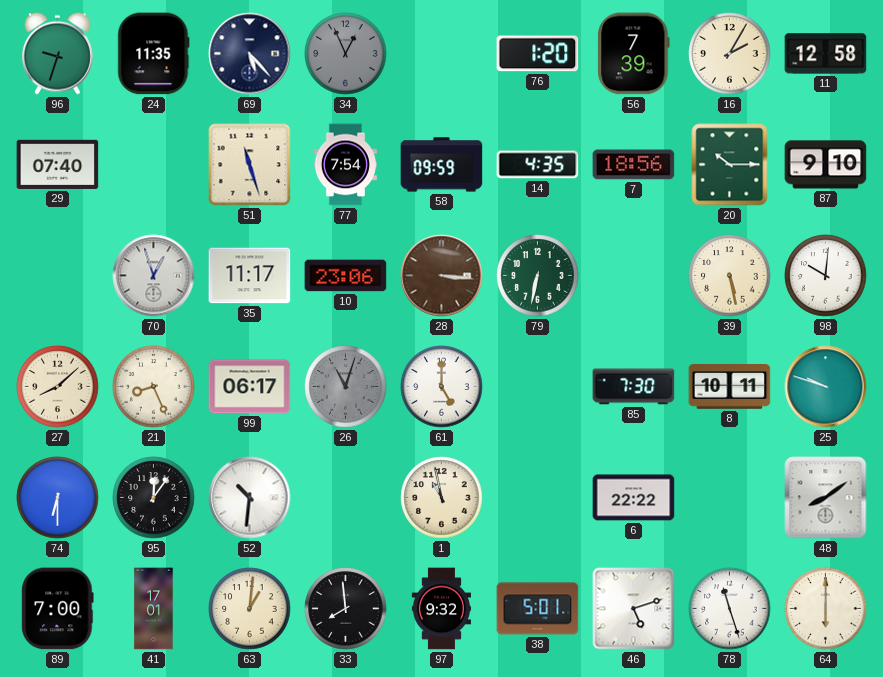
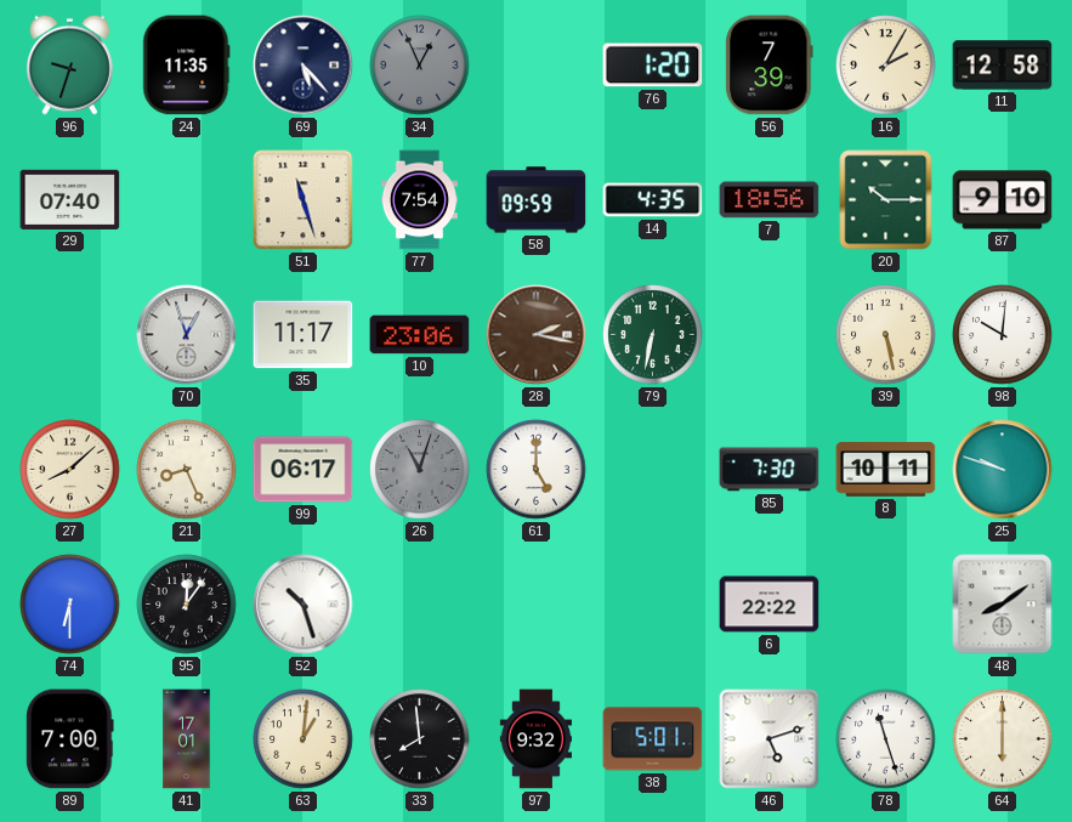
28: 3:16 -> 2:17
52: 10:31 -> 10:27
1: 10:58 -> none
